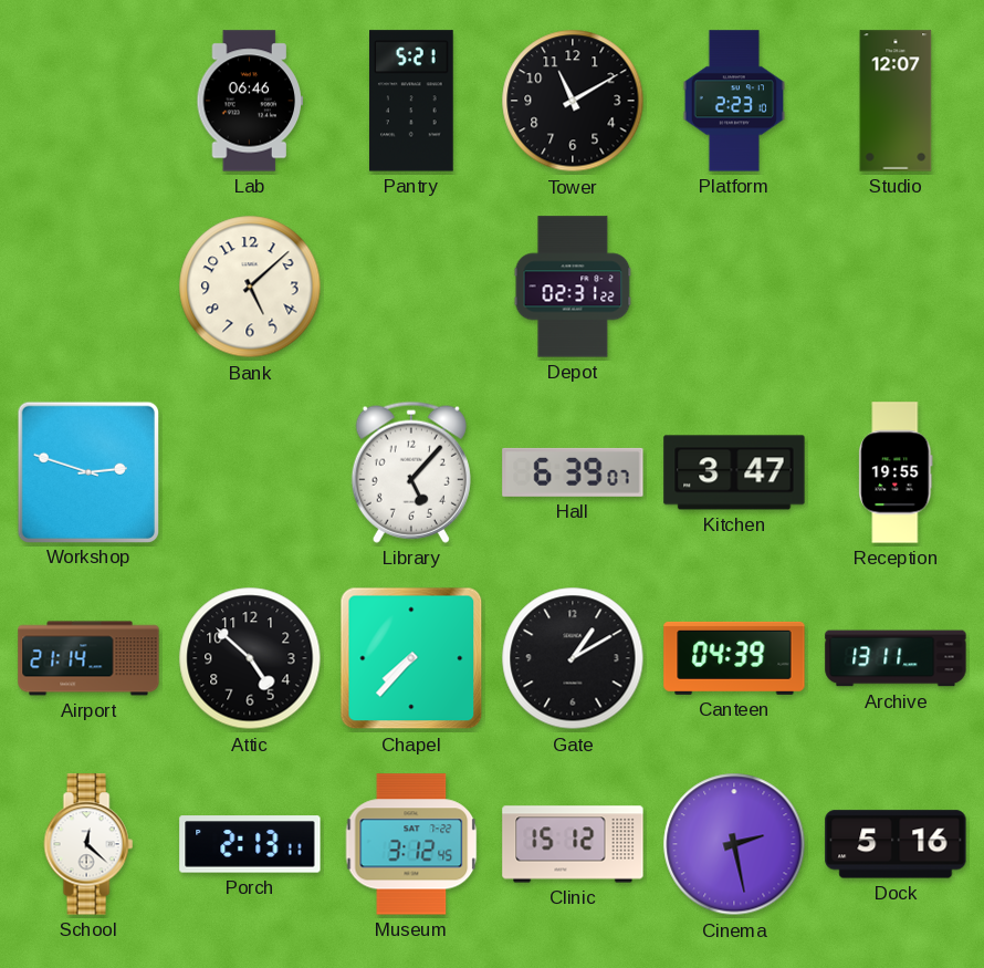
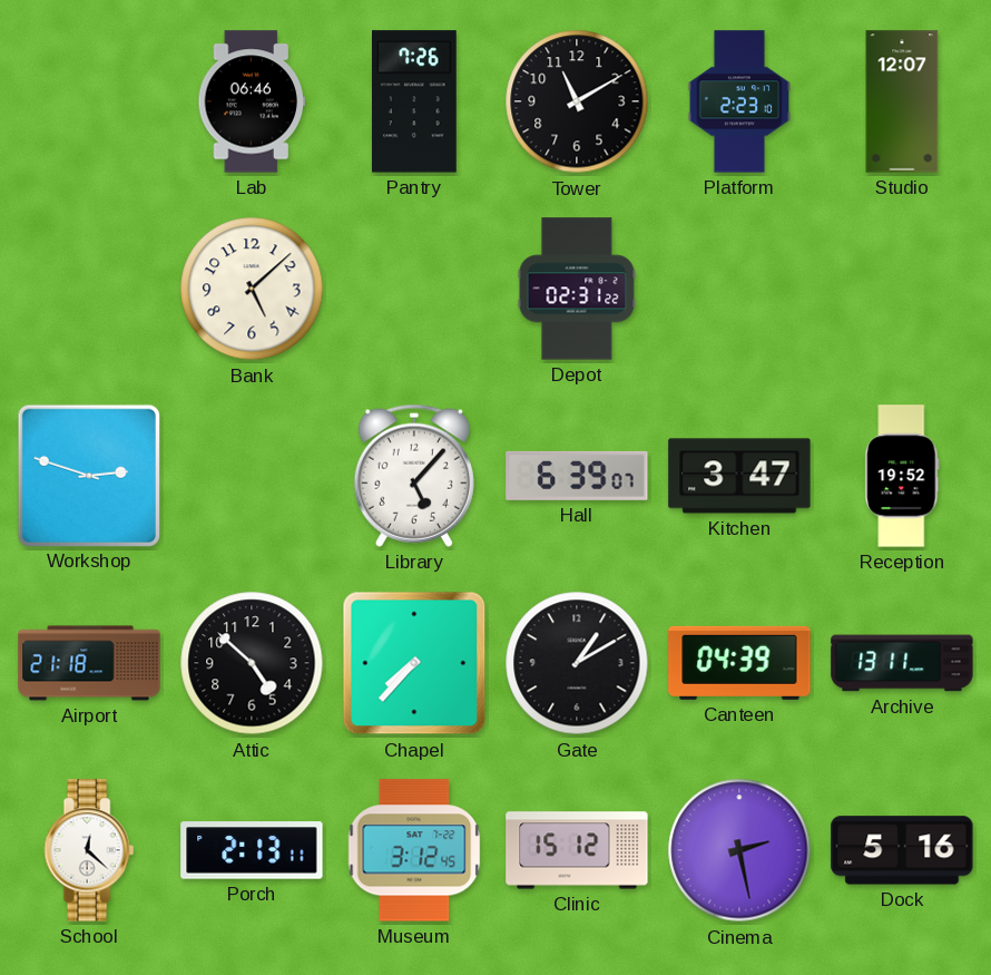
Pantry: 5:21 -> 7:26
Reception: 19:55 -> 19:52
Airport: 21:14 -> 21:18
